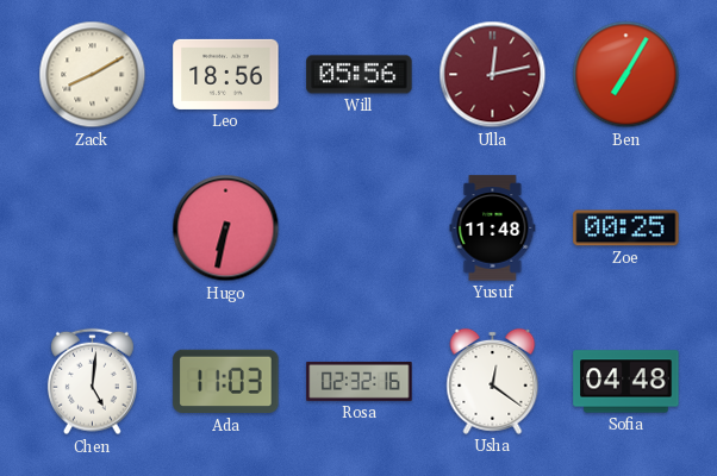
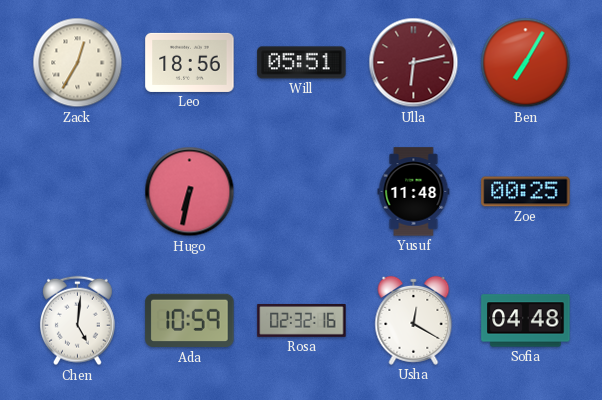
Zack: 8:10 -> 12:35
Will: 05:56 -> 05:51
Ulla: 12:13 -> 6:13
Ada: 11:03 -> 10:59
Usha: 12:21 -> 12:20
